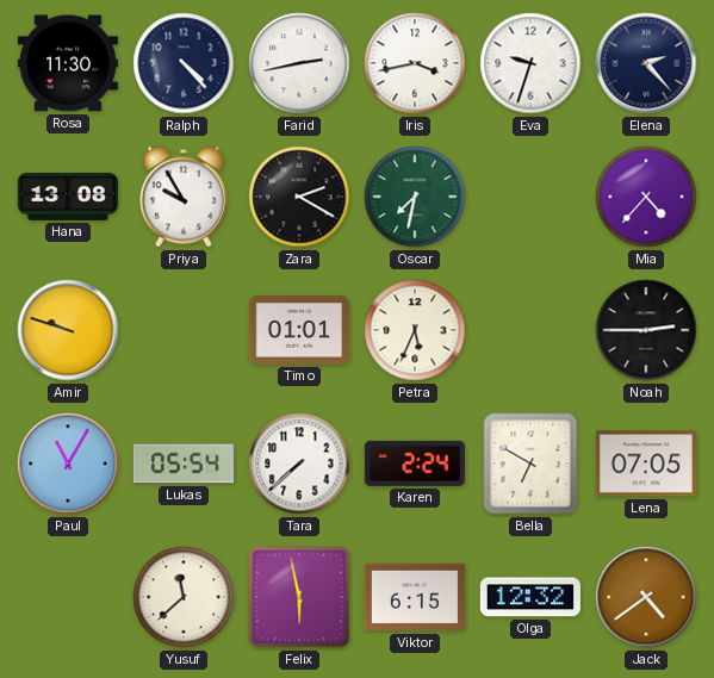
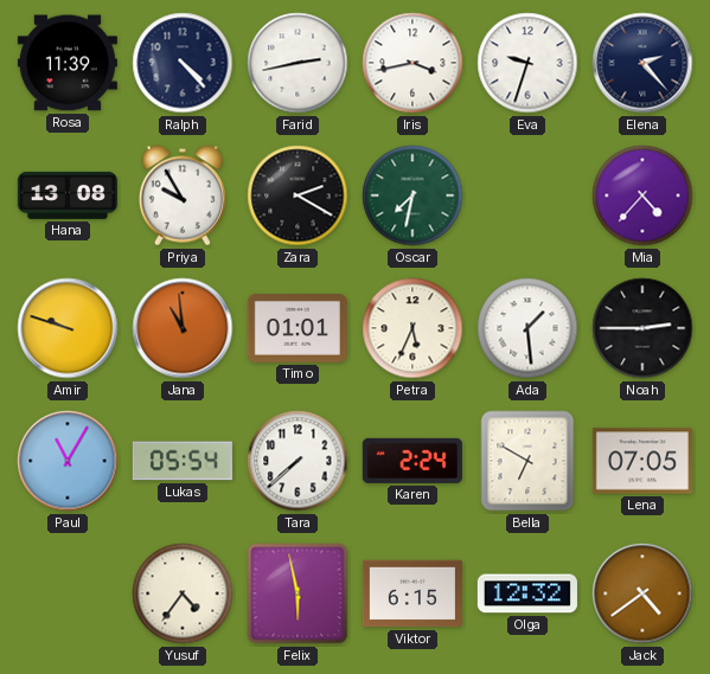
Rosa: 11:30 -> 11:39
Jana: none -> 10:59
Ada: none -> 1:29
Yusuf: 11:38 -> 4:36
